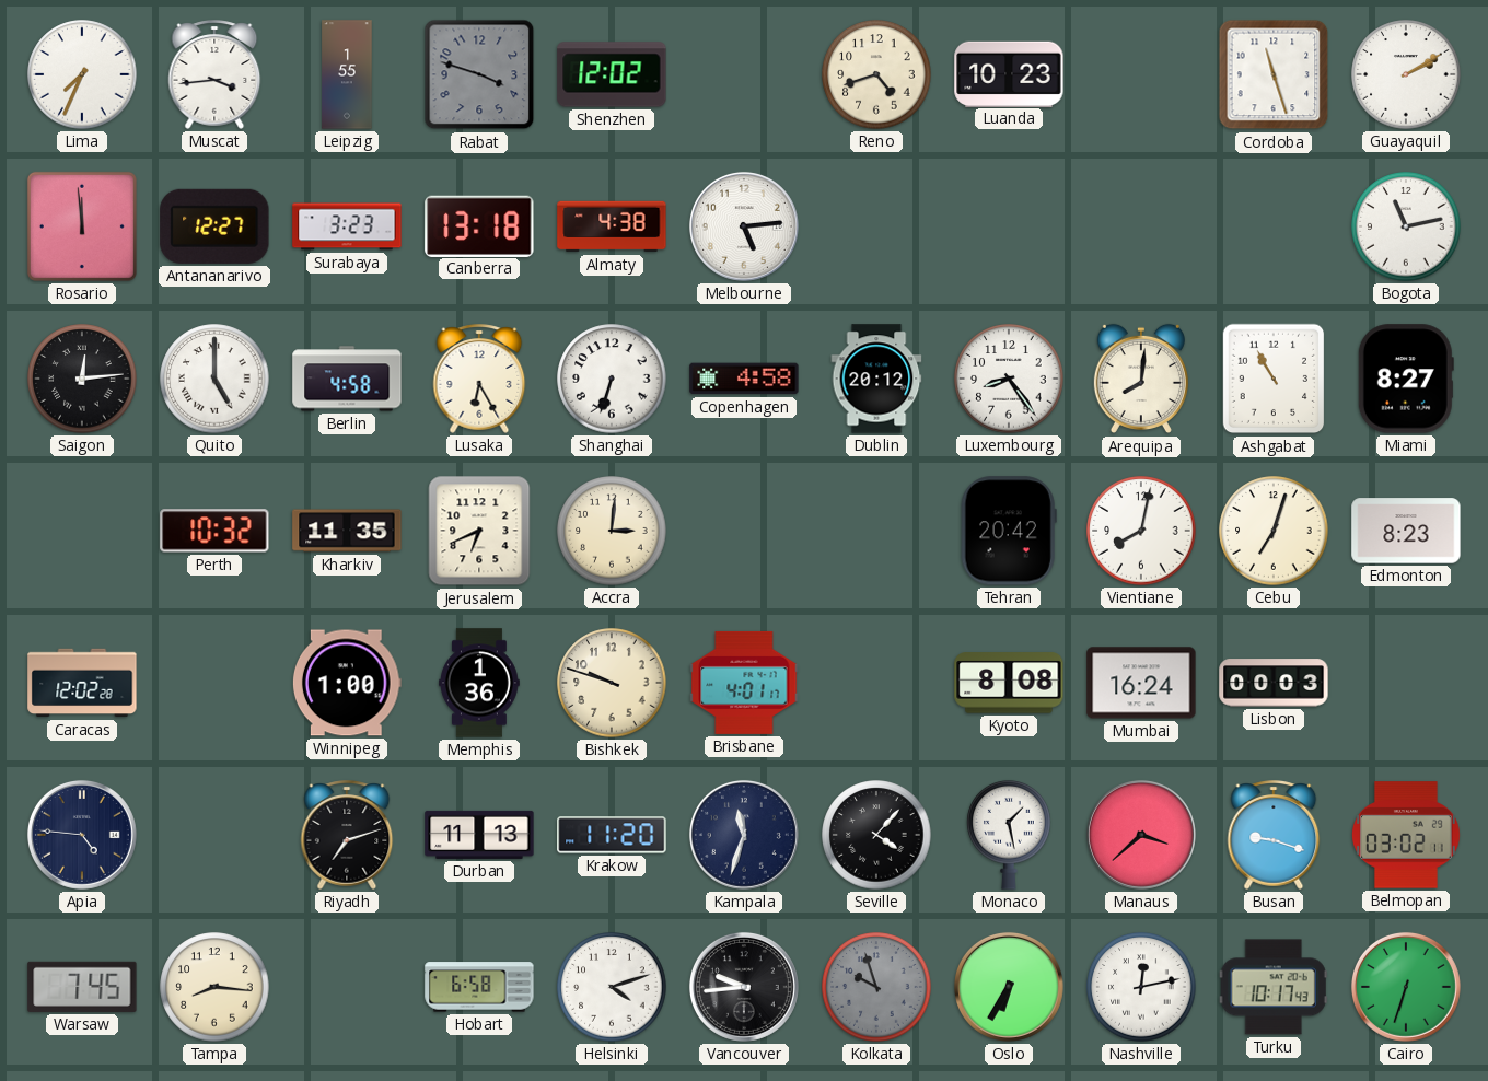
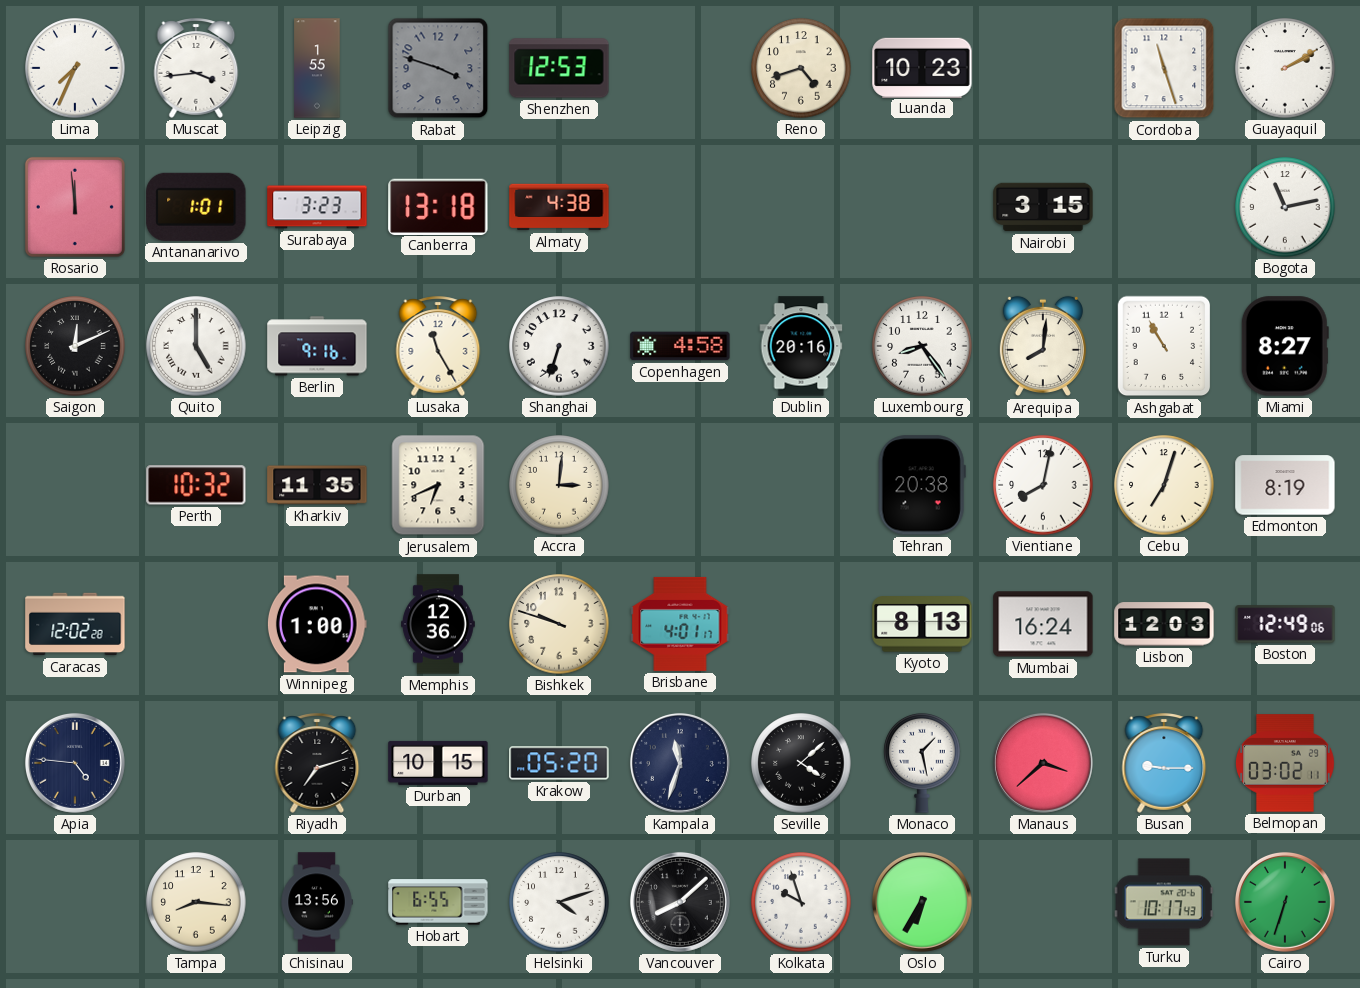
Shenzhen: 12:02 -> 12:53
Antananarivo: 12:27 -> 1:01
Melbourne: 5:14 -> none
Nairobi: none -> 3:15
Saigon: 12:14 -> 12:11
Berlin: 4:58 -> 9:16
Lusaka: 6:25 -> 11:25
Dublin: 20:12 -> 20:16
Tehran: 20:42 -> 20:38
Edmonton: 8:23 -> 8:19
Memphis: 1:36 -> 12:36
Kyoto: 8:08 -> 8:13
Lisbon: 00:03 -> 12:03
Boston: none -> 12:49
Durban: 11:13 -> 10:15
Krakow: 11:20 -> 05:20
Seville: 4:07 -> 4:08
Busan: 9:18 -> 9:15
Warsaw: 7:45 -> none
Chisinau: none -> 13:56
Hobart: 6:58 -> 6:55
Vancouver: 9:44 -> 8:08
Kolkata dial: grey -> white
Nashville: 12:13 -> none
